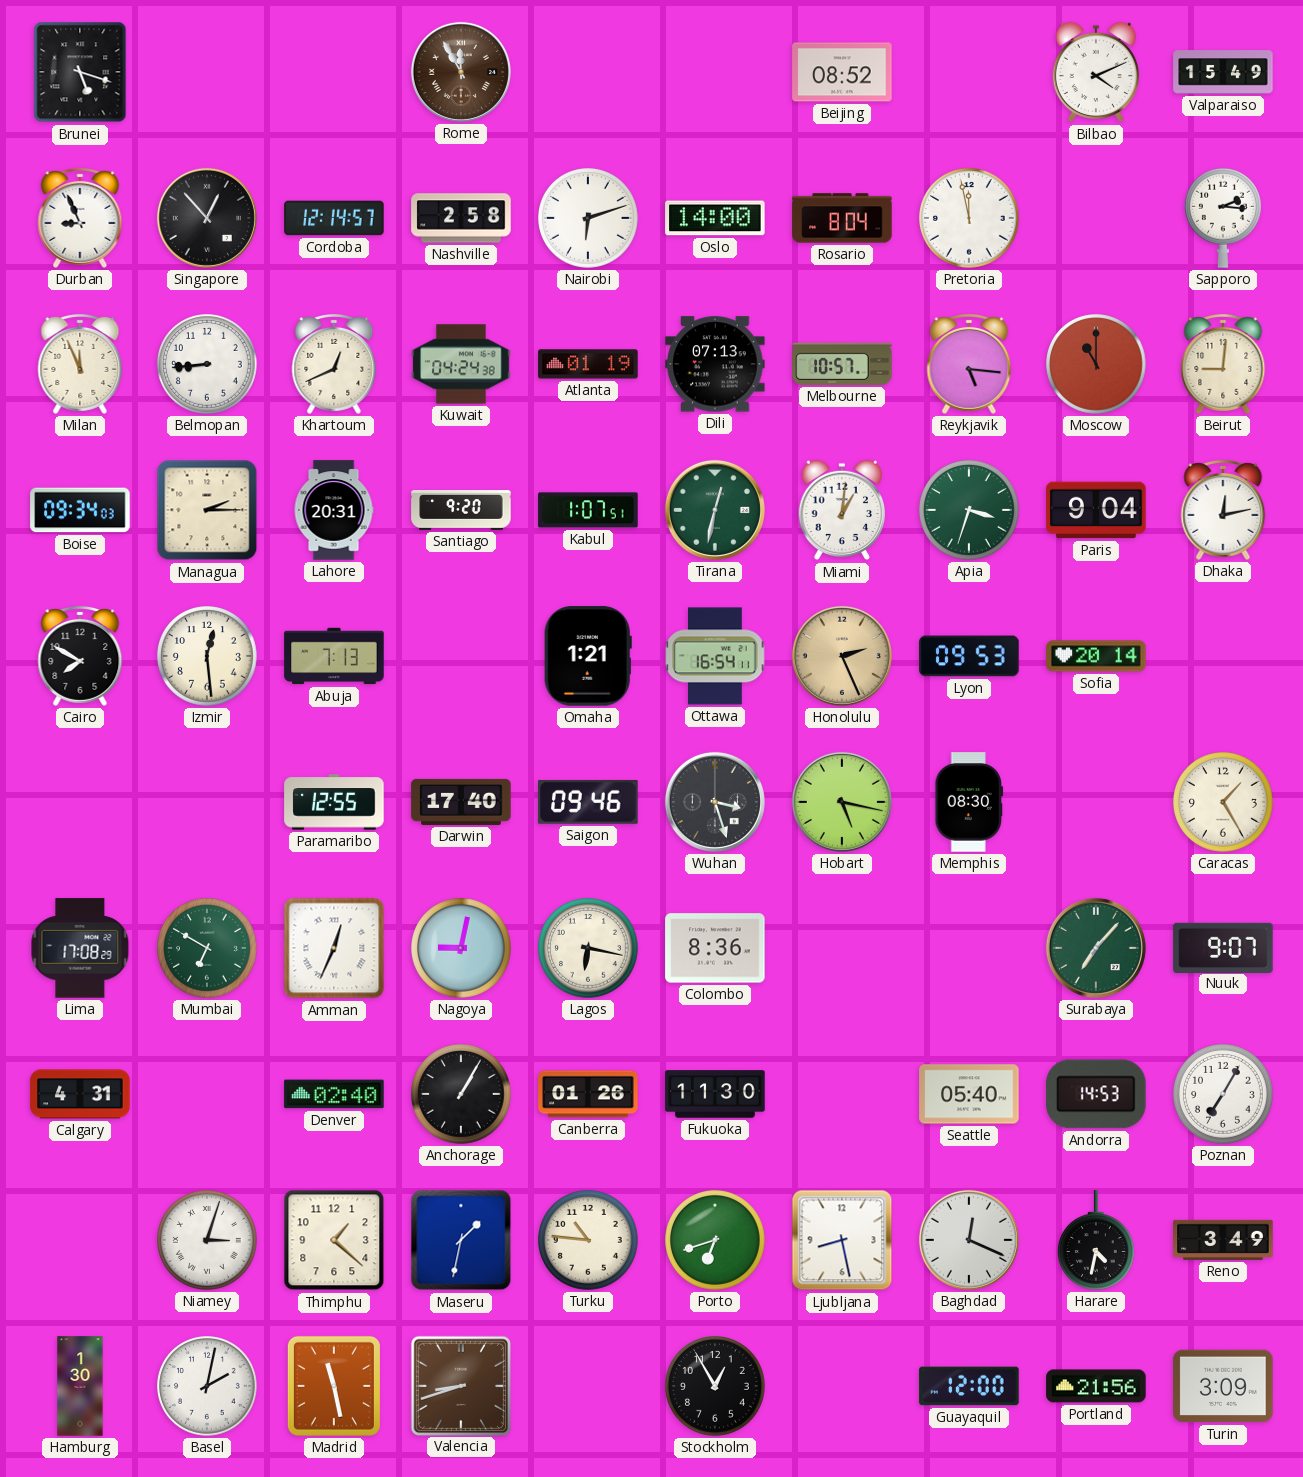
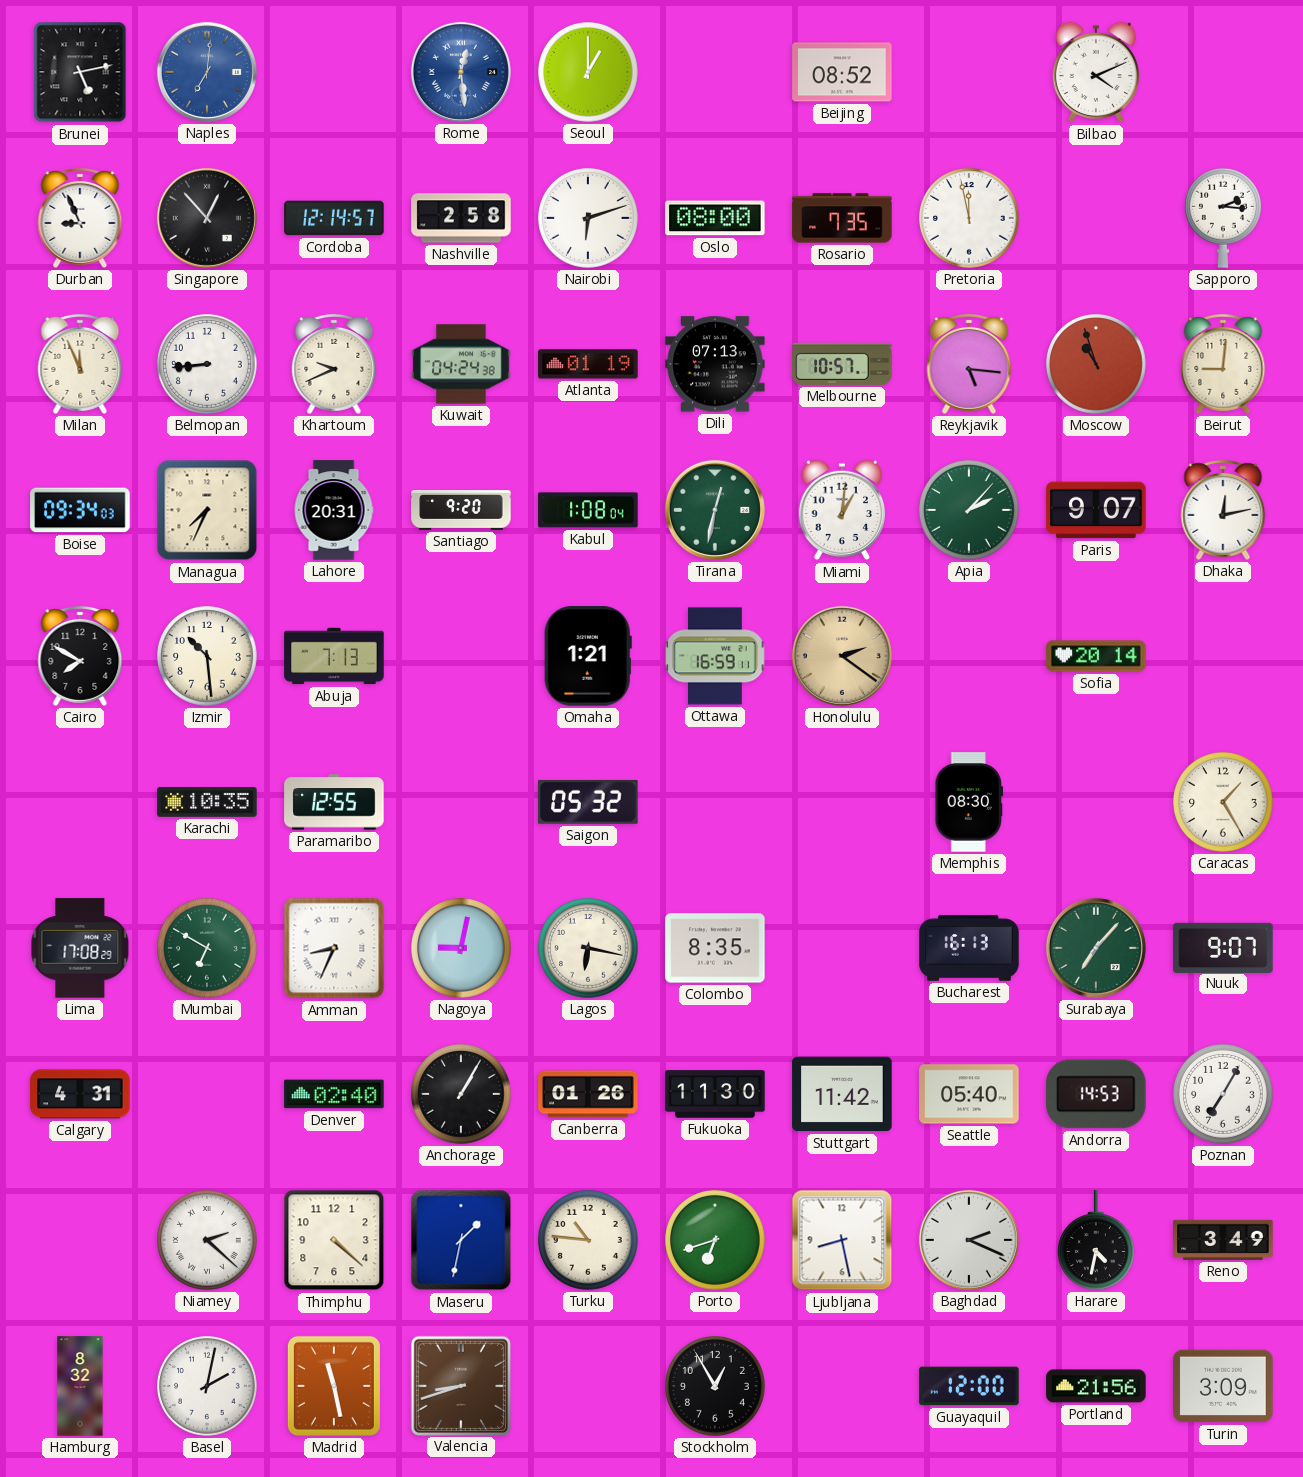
Brunei: 5:18 -> 5:13
Naples: none -> 7:01
Rome: 11:55 -> 12:29
Rome dial: brown -> blue
Seoul: none -> 1:00
Valparaiso: 15:49 -> none
Oslo: 14:00 -> 08:00
Rosario: 8:04 -> 7:35
Khartoum: 12:41 -> 9:41
Moscow: 11:00 -> 10:57
Managua: 2:15 -> 7:34
Kabul: 1:07 -> 1:08
Apia: 3:33 -> 2:07
Paris: 9:04 -> 9:07
Izmir: 12:29 -> 10:29
Ottawa: 16:54 -> 16:59
Honolulu: 2:26 -> 2:21
Lyon: 09:53 -> none
Karachi: none -> 10:35
Darwin: 17:40 -> none
Saigon: 09:46 -> 05:32
Wuhan: 3:27 -> none
Hobart: 5:17 -> none
Amman: 12:34 -> 8:34
Colombo: 8:36 -> 8:35
Bucharest: none -> 16:13
Stuttgart: none -> 11:42
Niamey: 3:03 -> 2:22
Thimphu: 1:22 -> 4:22
Baghdad: 12:19 -> 2:19
Hamburg: 1:30 -> 8:32
